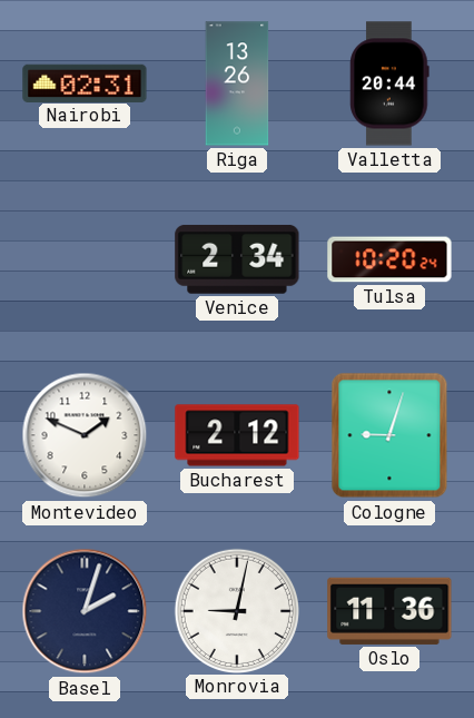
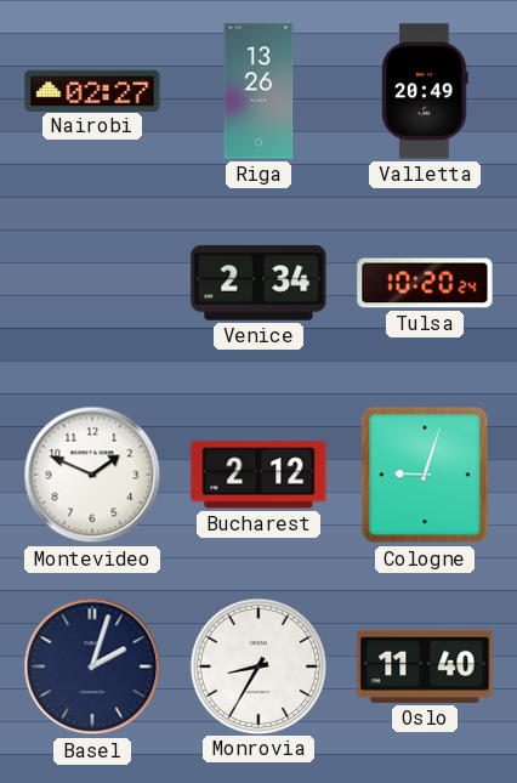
Nairobi: 02:31 -> 02:27
Valletta: 20:44 -> 20:49
Monrovia: 9:02 -> 8:35
Oslo: 11:36 -> 11:40
